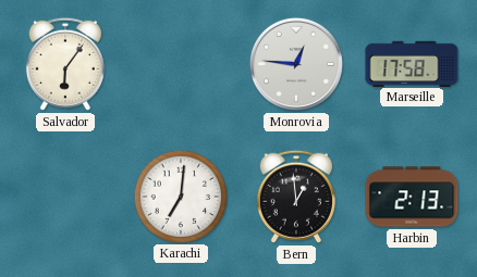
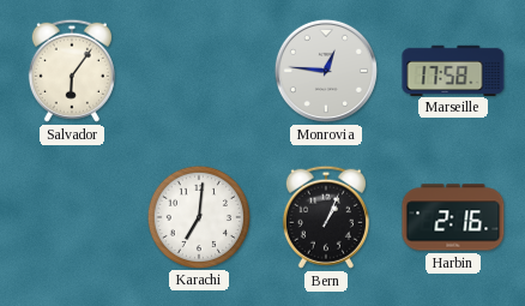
Bern: 12:59 -> 1:04
Harbin: 2:13 -> 2:16
